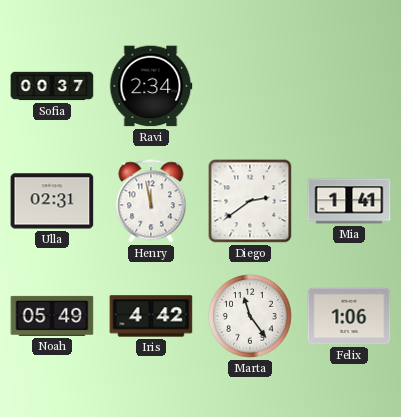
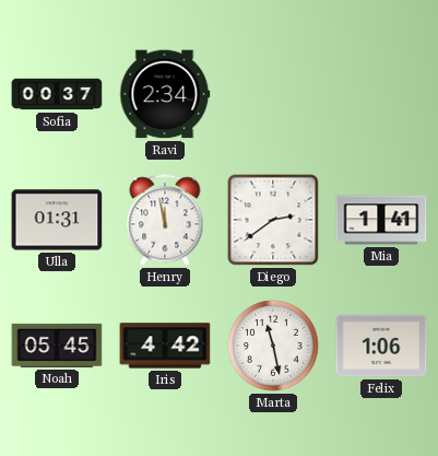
Ulla: 02:31 -> 01:31
Noah: 05:49 -> 05:45
Marta: 11:24 -> 11:28
